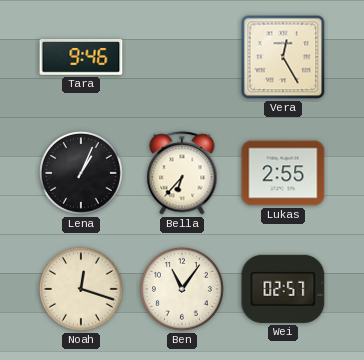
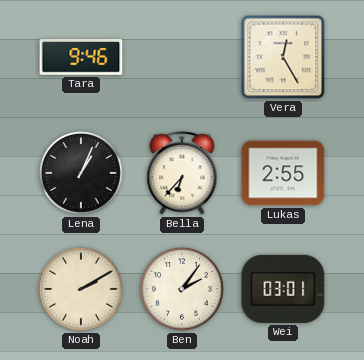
Noah: 12:18 -> 2:10
Ben: 11:06 -> 2:06
Wei: 02:57 -> 03:01
